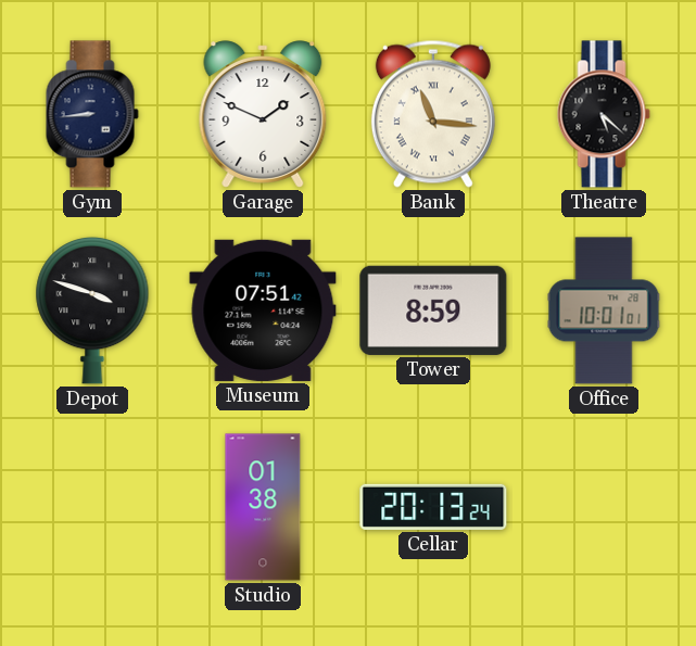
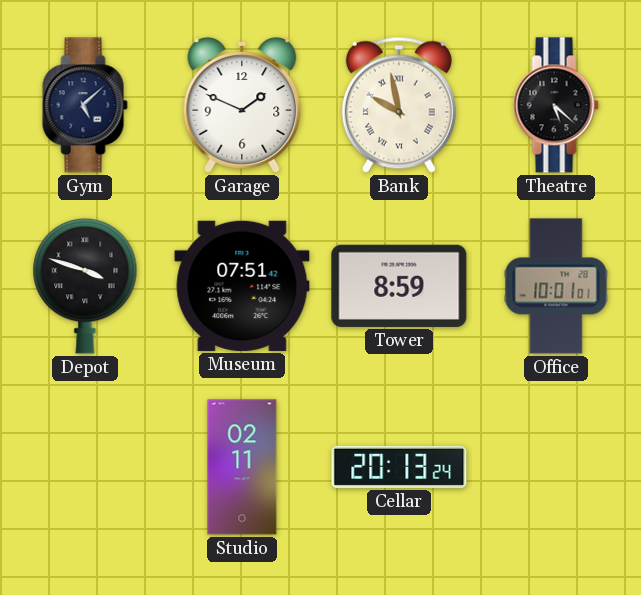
Gym: 8:44 -> 5:08
Bank: 11:16 -> 9:58
Studio: 01:38 -> 02:11
